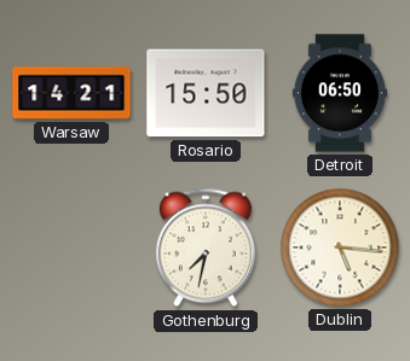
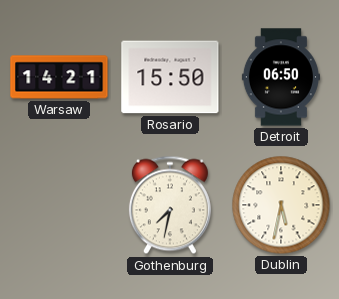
Dublin: 5:16 -> 5:32
